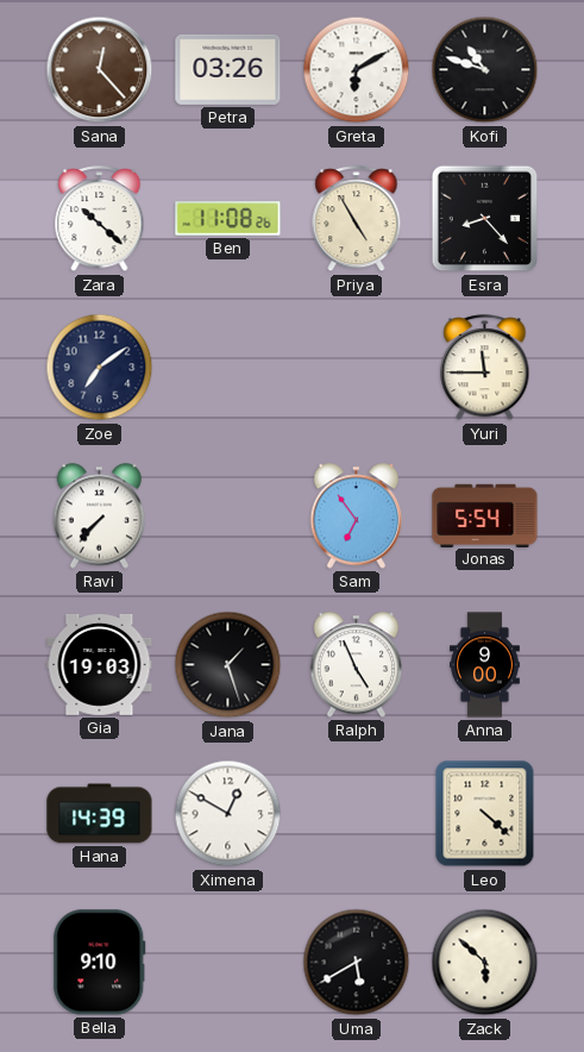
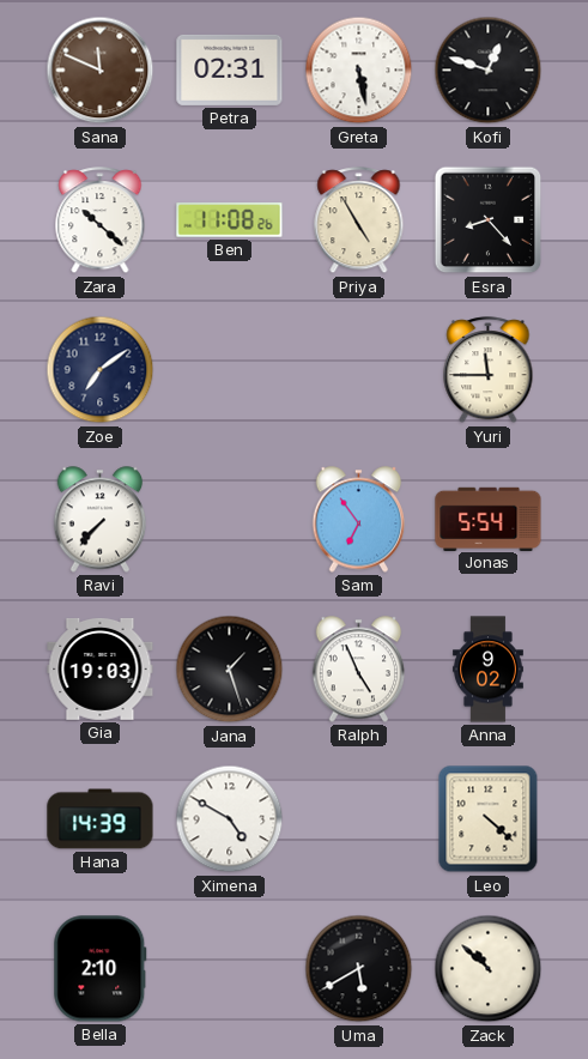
Sana: 12:23 -> 11:49
Petra: 03:26 -> 02:31
Greta: 6:10 -> 5:28
Kofi: 10:48 -> 12:48
Anna: 9:00 -> 9:02
Ximena: 12:50 -> 4:50
Bella: 9:10 -> 2:10
Zack: 5:52 -> 10:52
